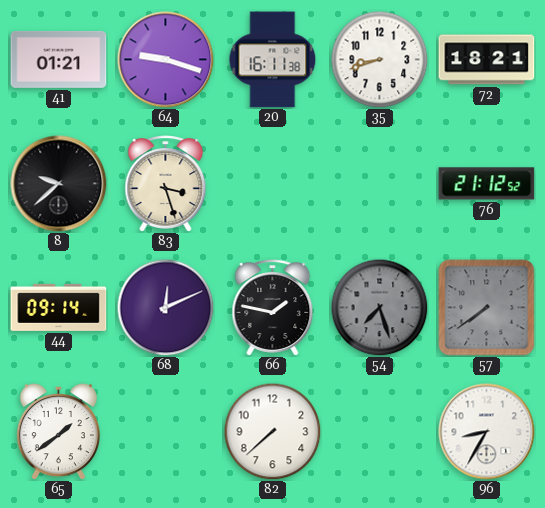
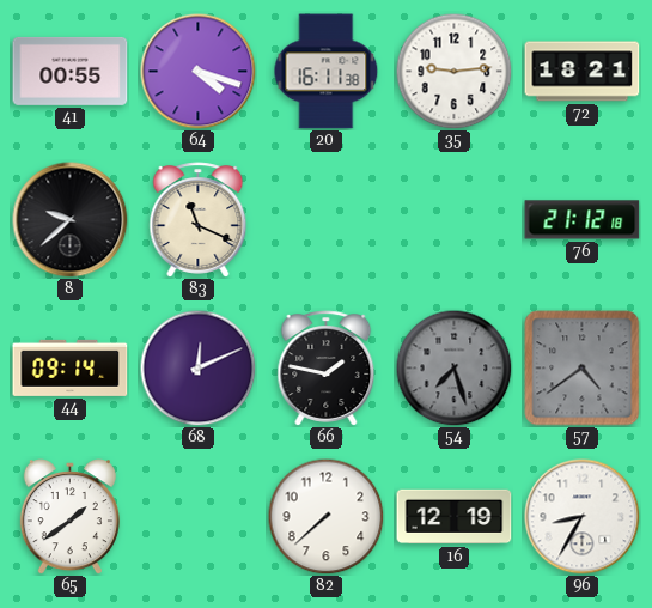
41: 01:21 -> 00:55
64: 9:18 -> 4:18
35: 8:42 -> 9:14
83: 3:27 -> 11:19
76: 21:12:52 -> 21:12:18
57: 7:39 -> 4:39
16: none -> 12:19
